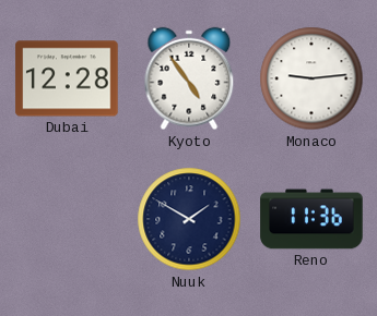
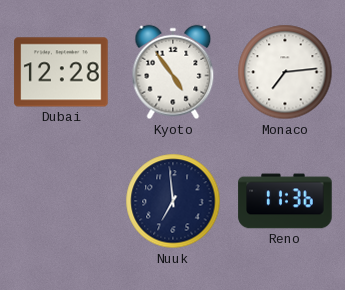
Monaco: 9:14 -> 7:14
Nuuk: 1:50 -> 6:59
